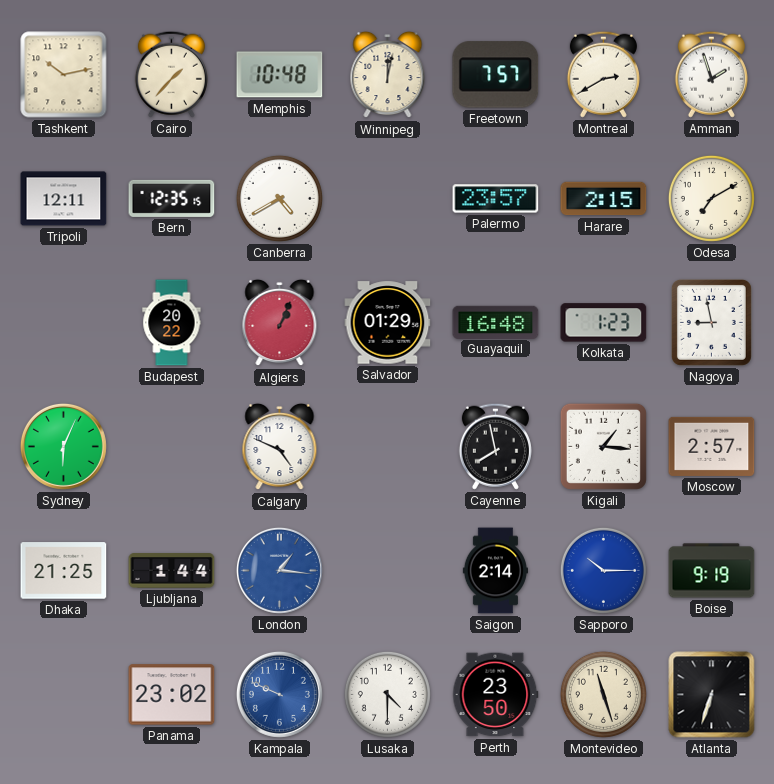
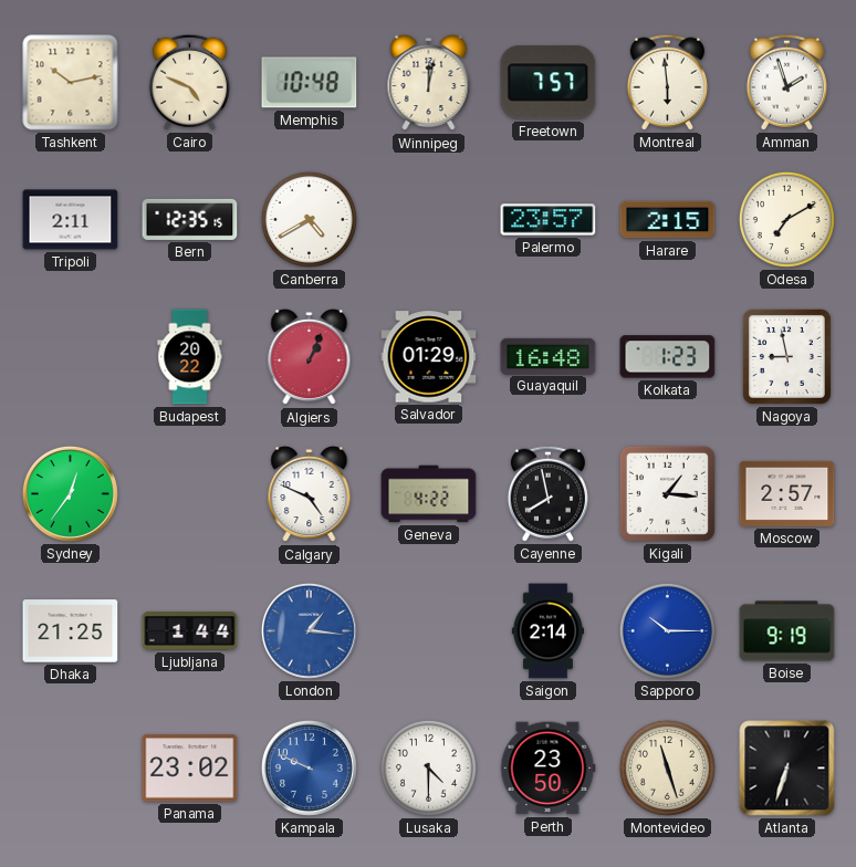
Cairo: 1:37 -> 4:49
Montreal: 2:40 -> 5:59
Tripoli: 12:11 -> 2:11
Sydney: 6:04 -> 12:36
Geneva: none -> 4:22
